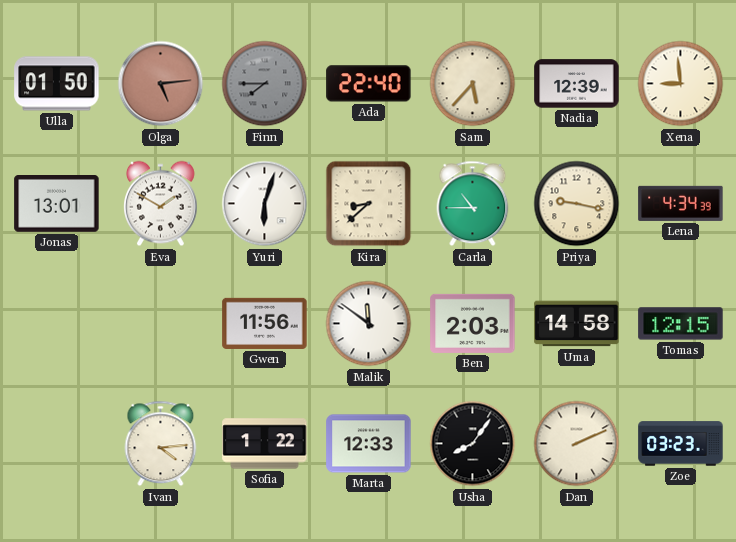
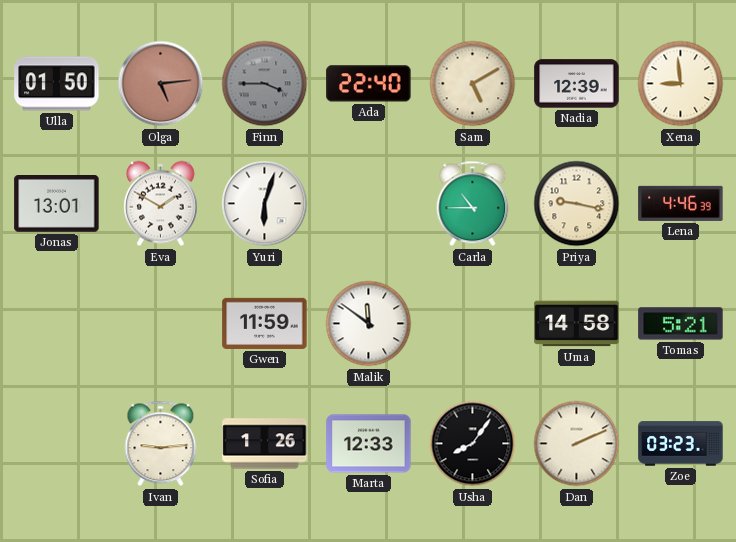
Finn: 7:45 -> 3:45
Sam: 5:37 -> 5:10
Kira: 8:38 -> none
Lena: 4:34 -> 4:46
Gwen: 11:56 -> 11:59
Ben: 2:03 -> none
Tomas: 12:15 -> 5:21
Ivan: 4:14 -> 9:14
Sofia: 1:22 -> 1:26
